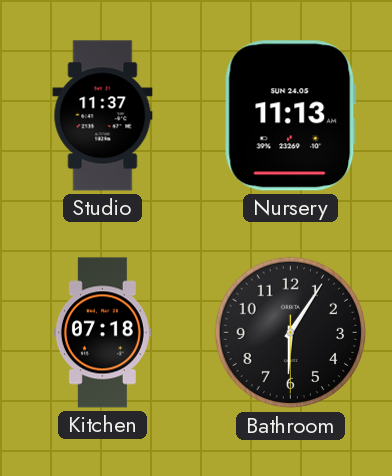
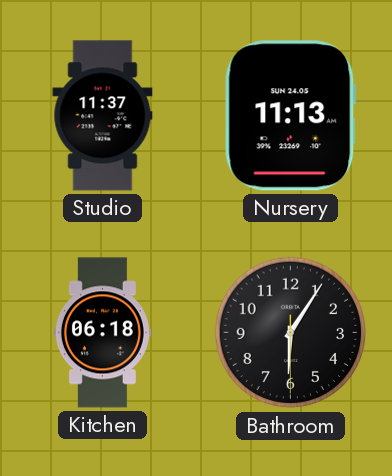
Kitchen: 07:18 -> 06:18
